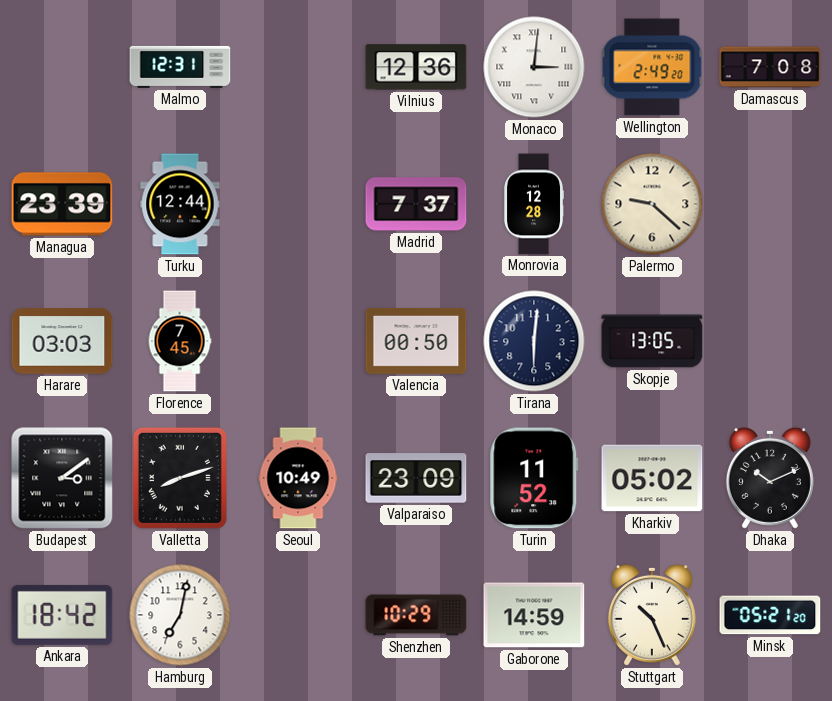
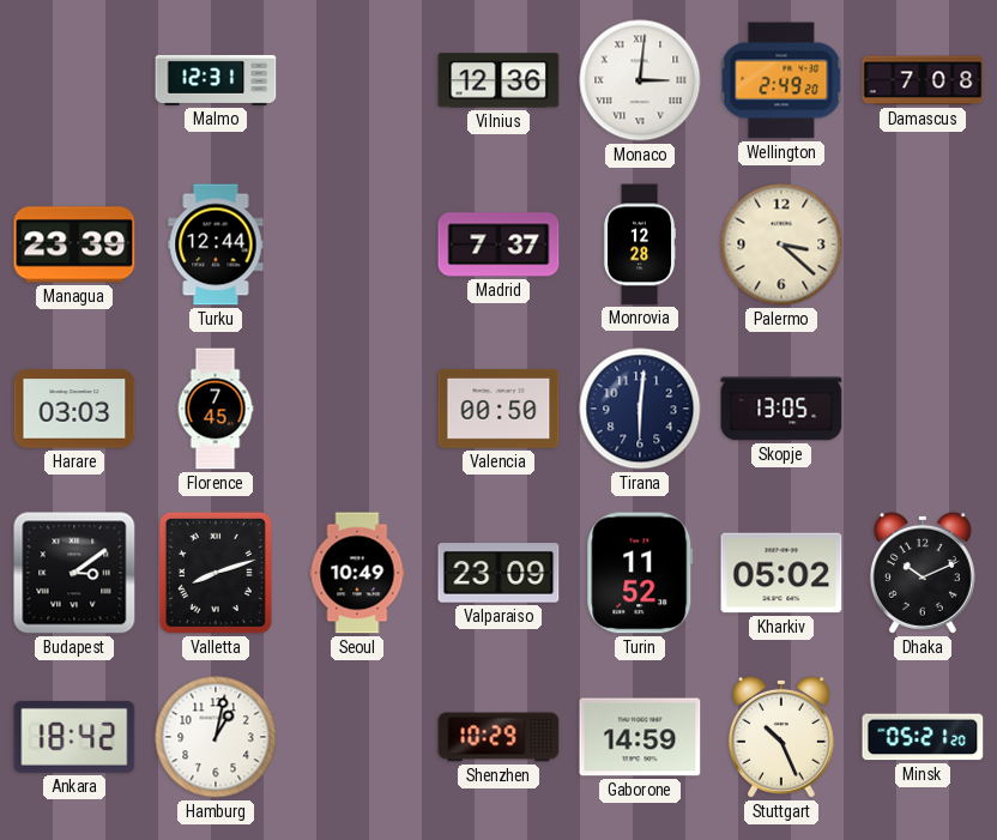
Palermo: 9:22 -> 3:22
Hamburg: 7:02 -> 1:02
